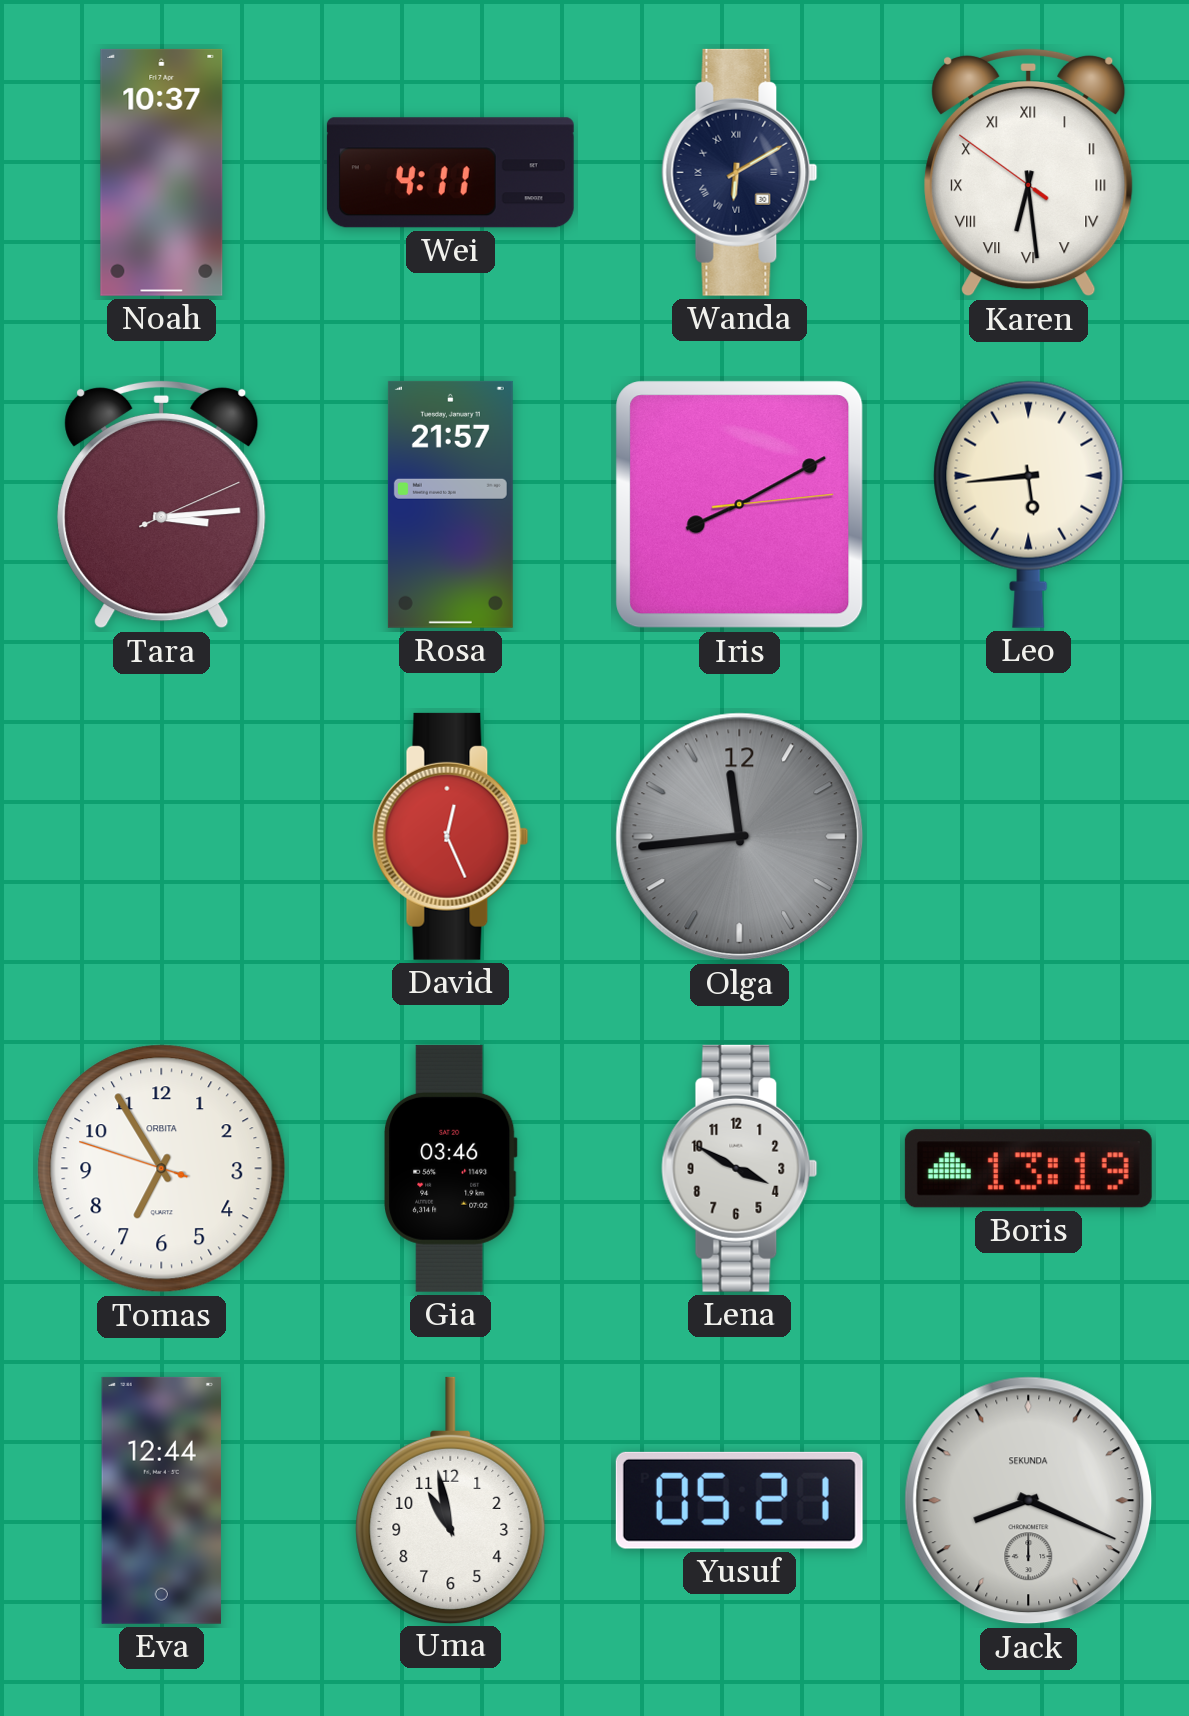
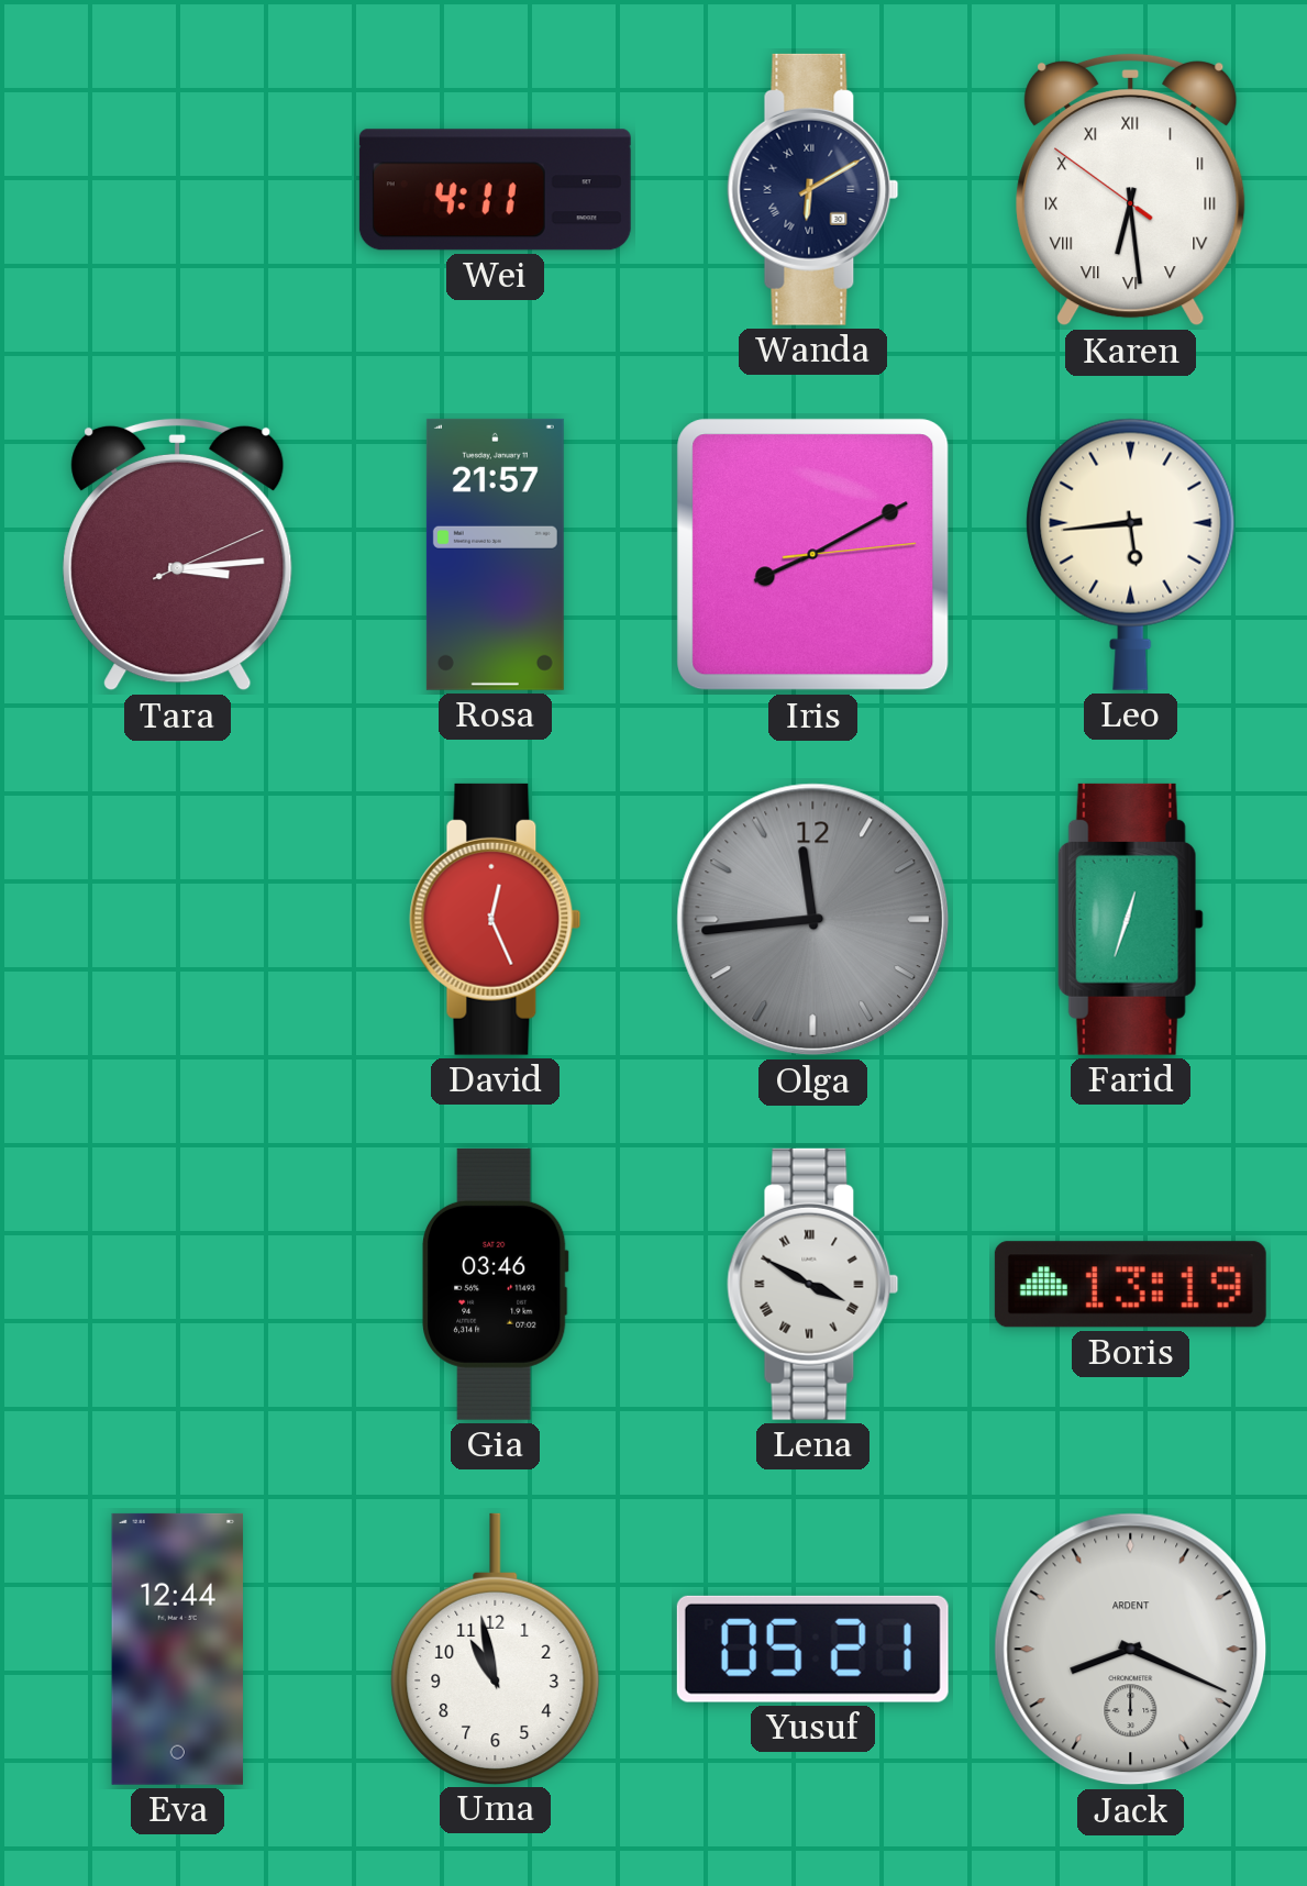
Noah: 10:37 -> none
Farid: none -> 12:33
Tomas: 6:54 -> none
Lena numerals: Arabic -> Roman
Jack brand: SEKUNDA -> ARDENT
